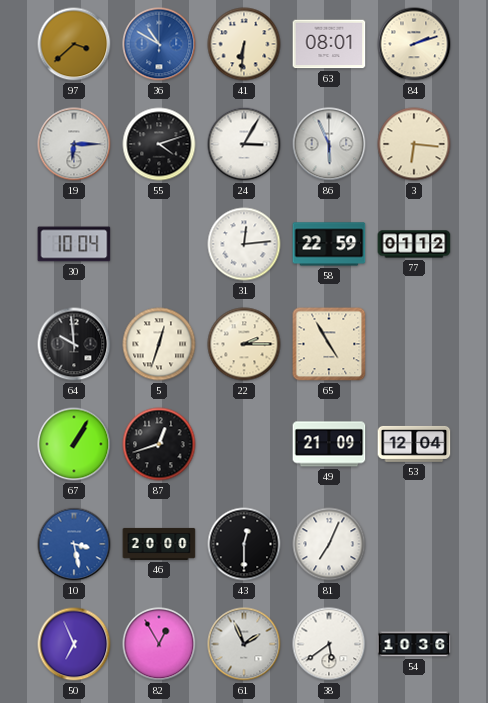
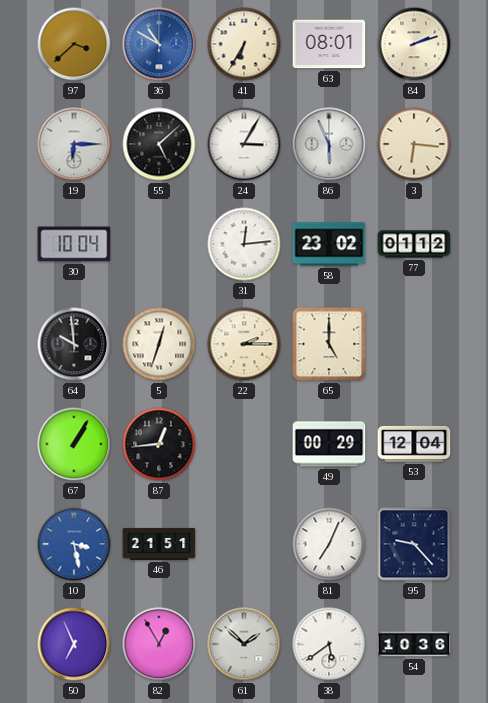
41: 6:31 -> 6:35
55: 4:12 -> 5:08
58: 22:59 -> 23:02
65: 4:55 -> 5:00
87: 12:42 -> 12:44
49: 21:09 -> 00:29
46: 20:00 -> 21:51
43: 12:30 -> none
95: none -> 9:23
61: 1:56 -> 1:52
